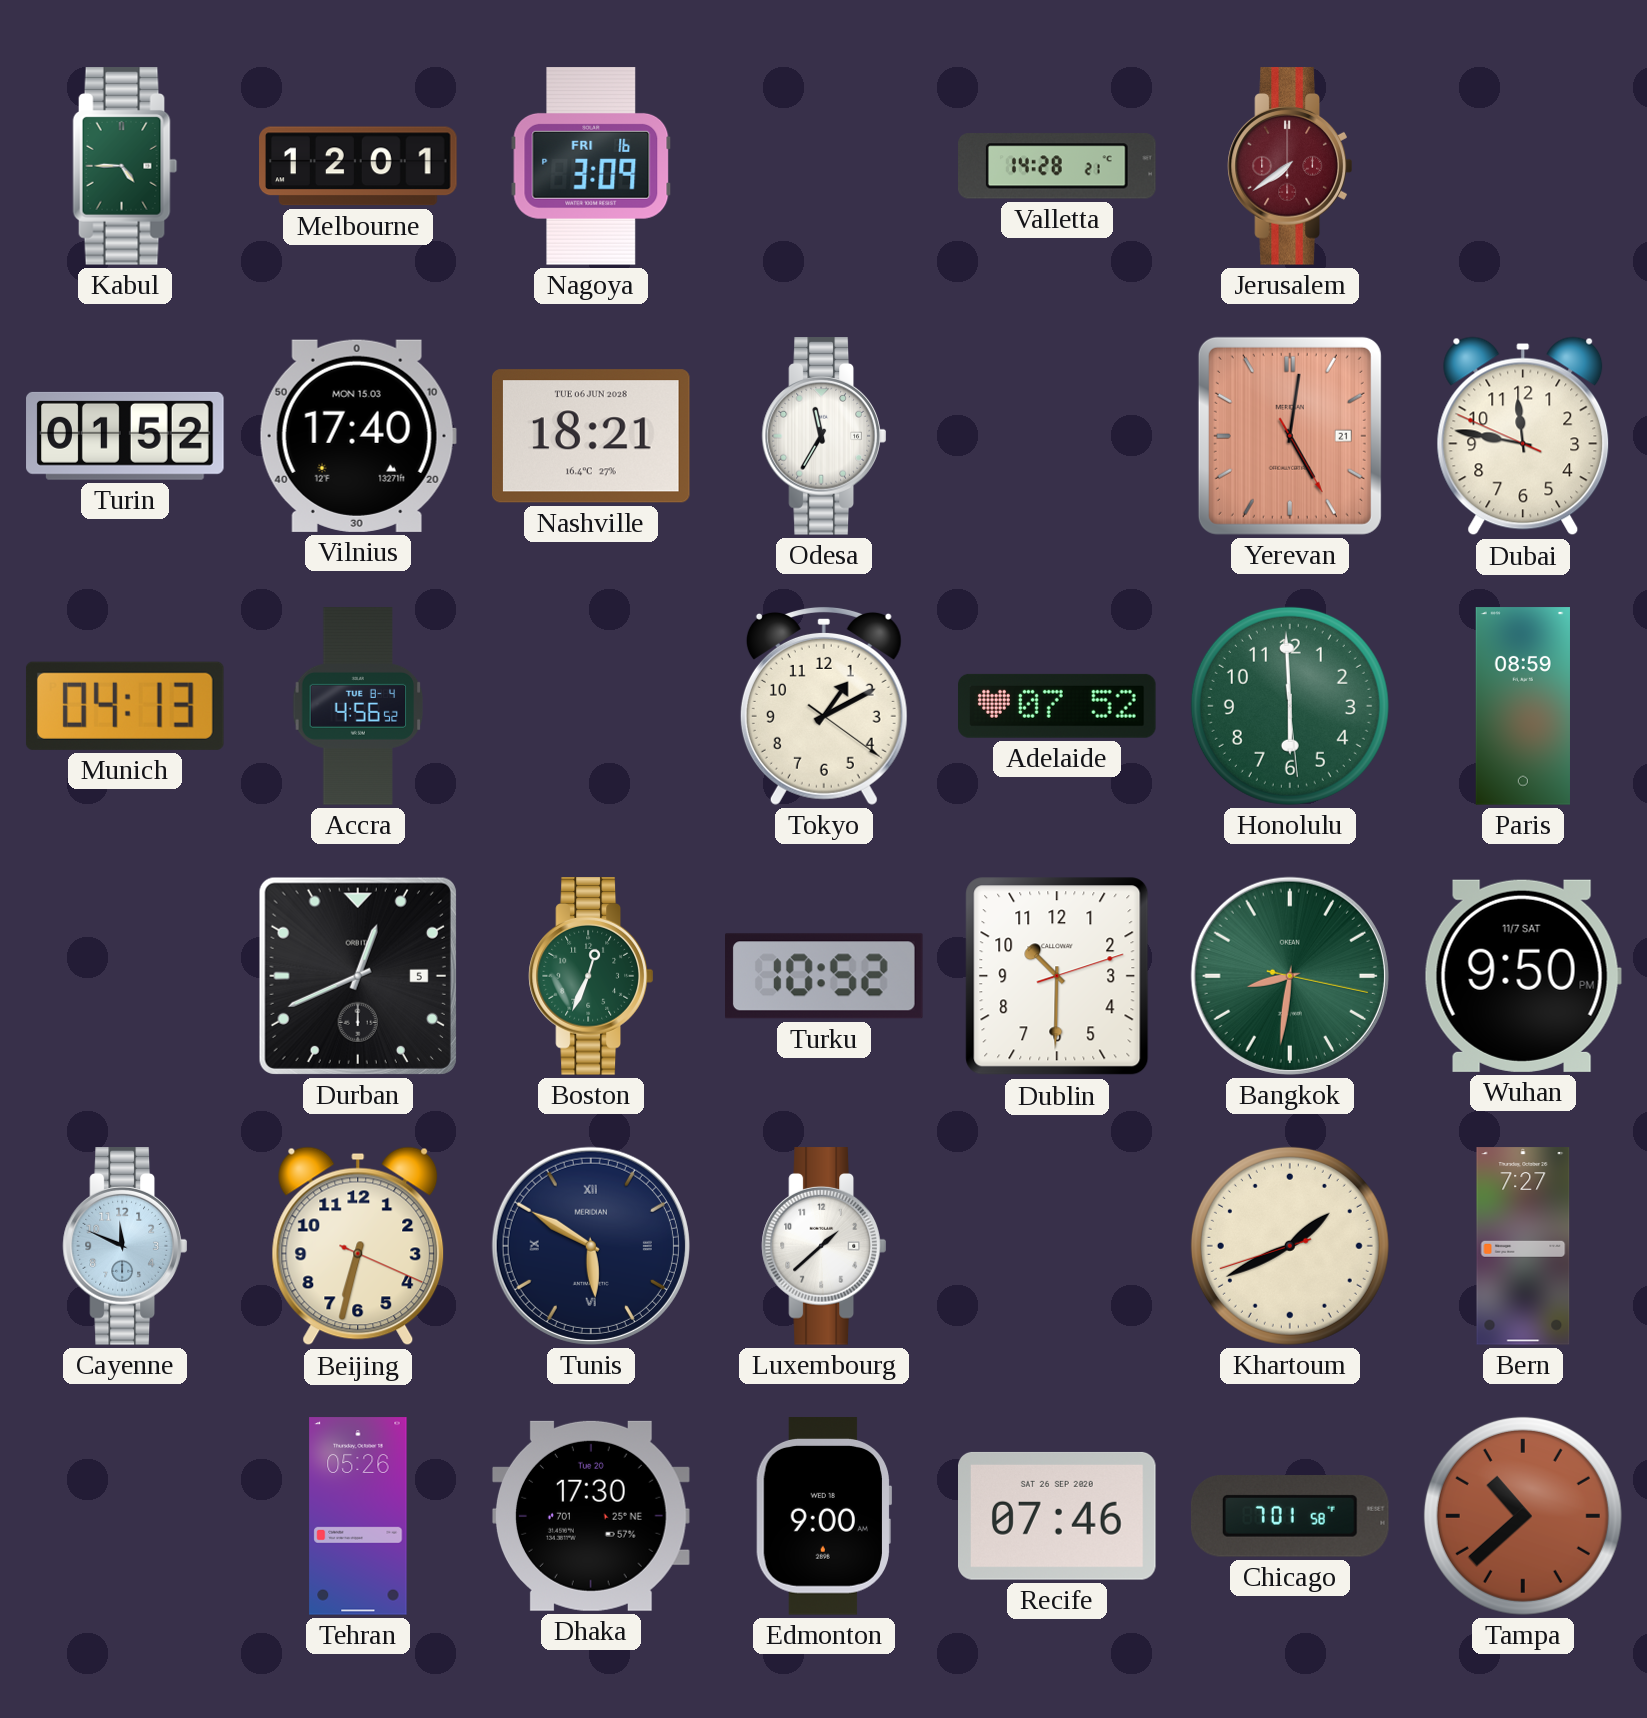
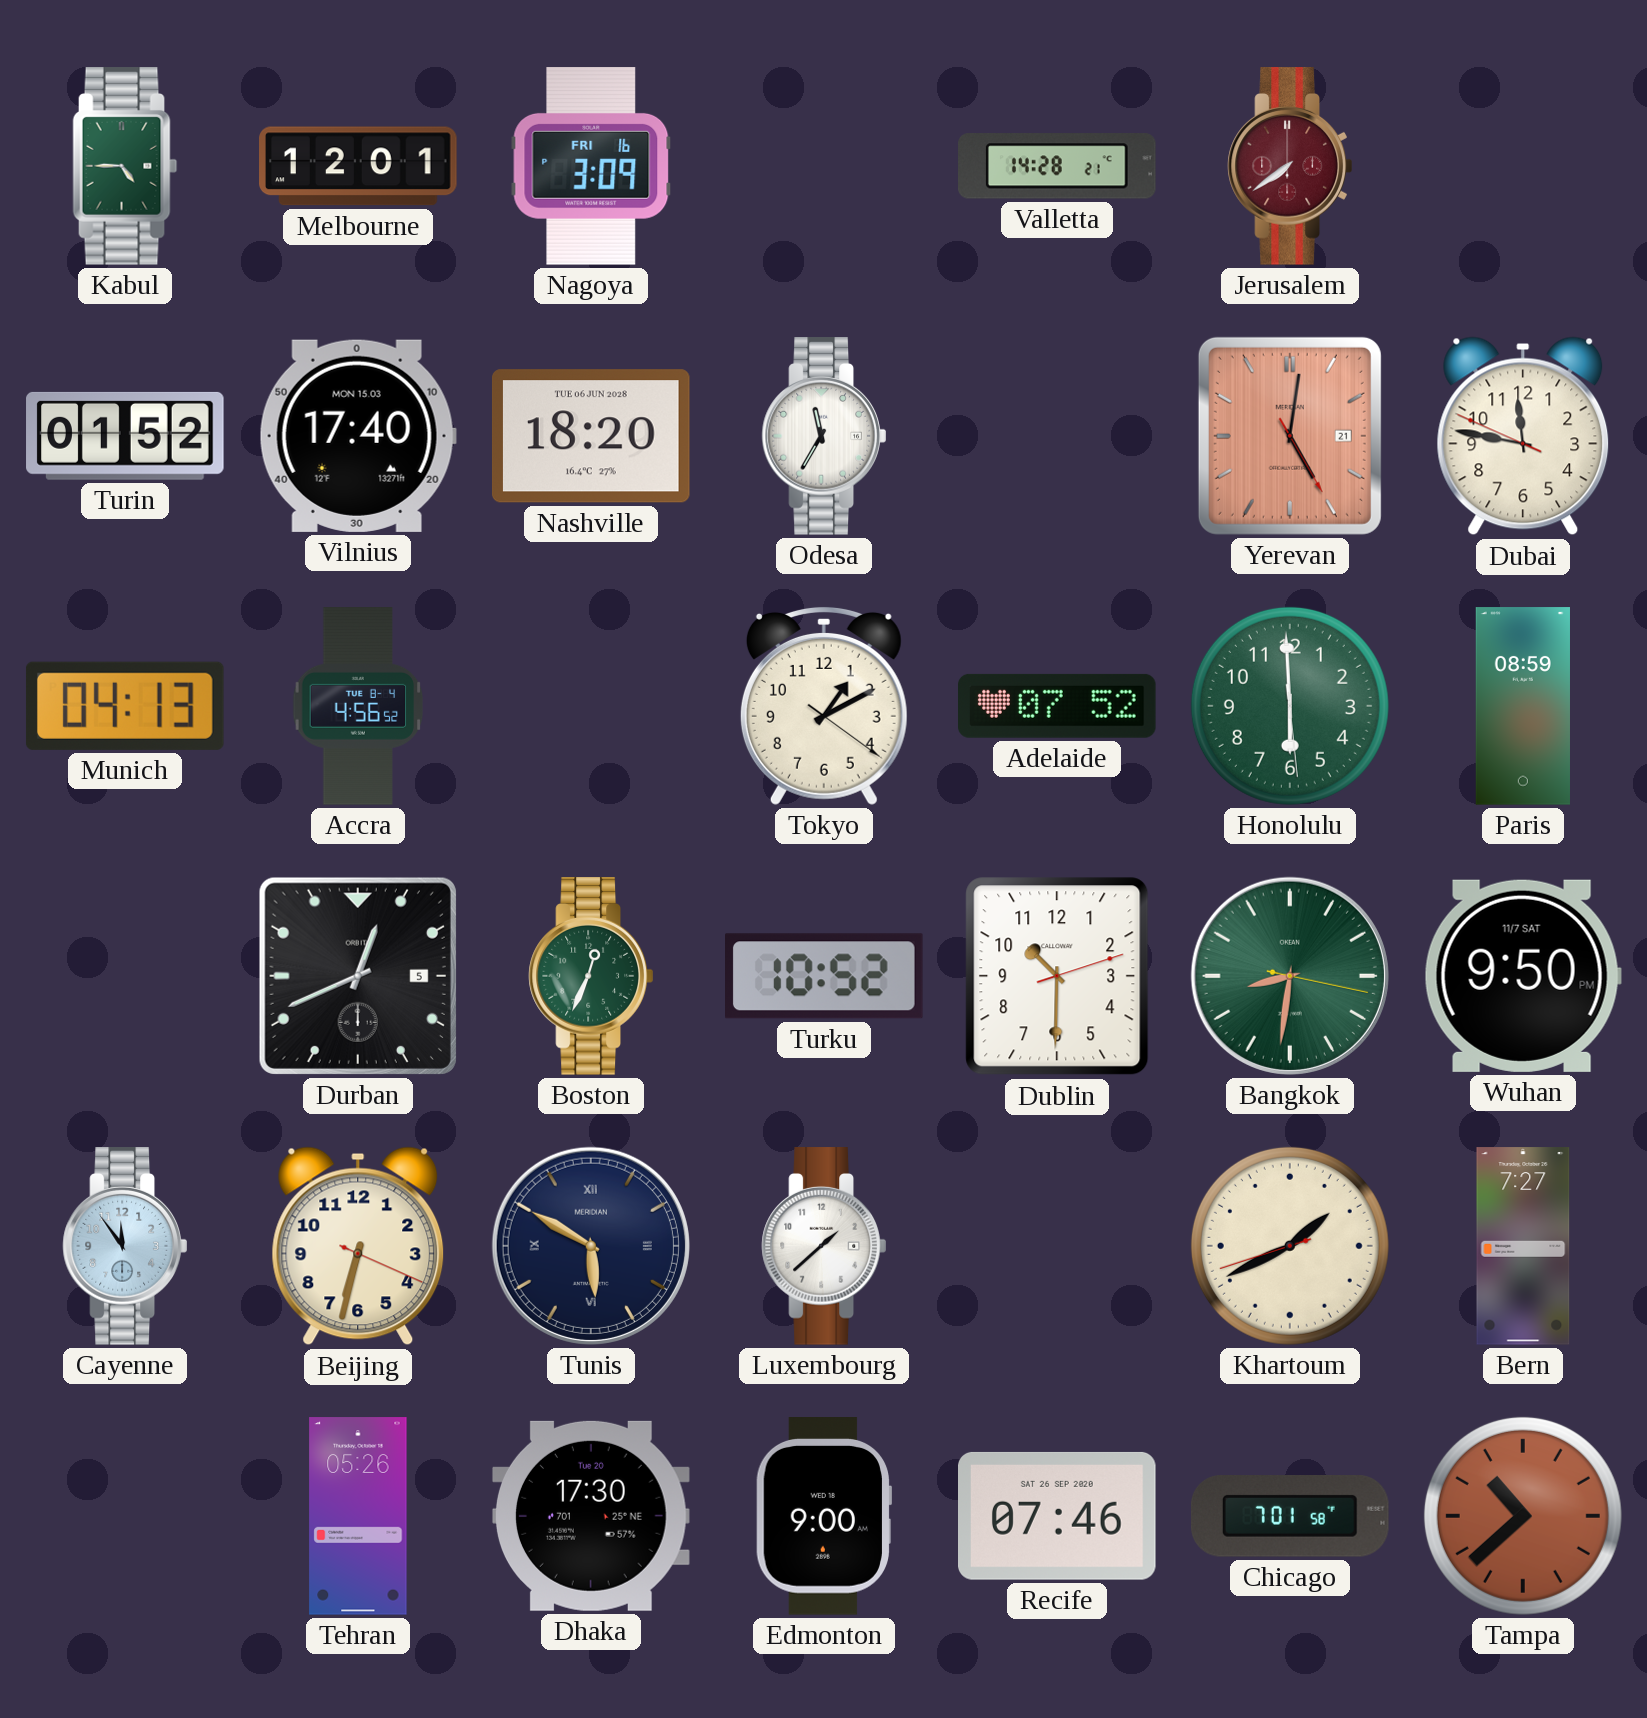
Nashville: 18:21 -> 18:20
Cayenne: 11:49 -> 11:54
